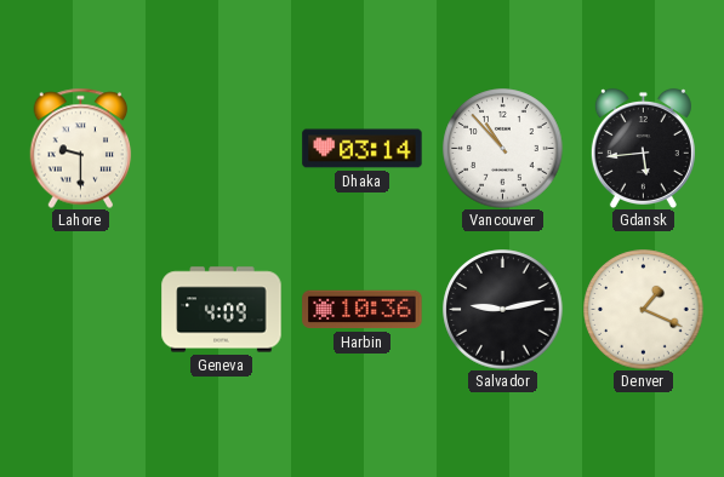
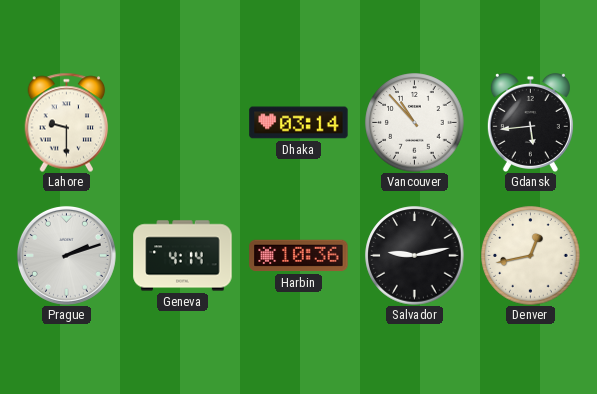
Prague: none -> 2:12
Geneva: 4:09 -> 4:14
Denver: 1:19 -> 12:43
